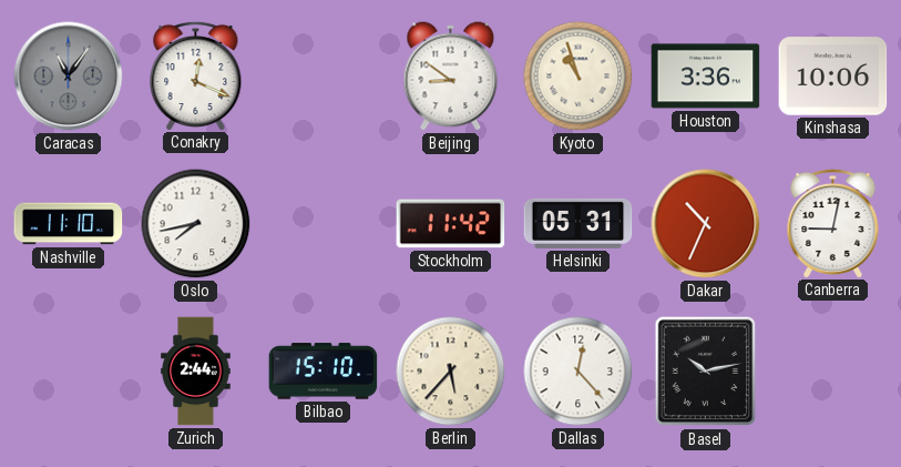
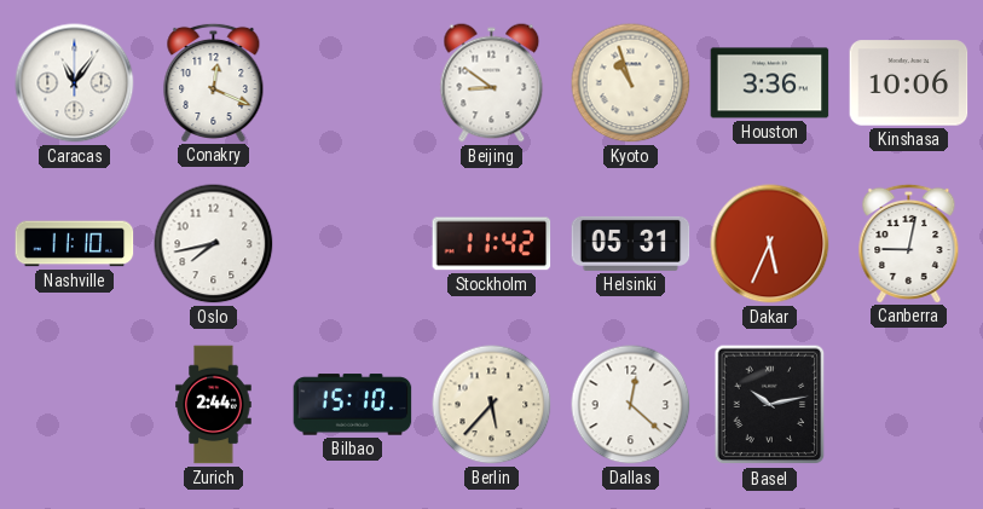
Caracas dial: grey -> white
Dakar: 10:34 -> 5:34
Dallas: 12:23 -> 12:22
